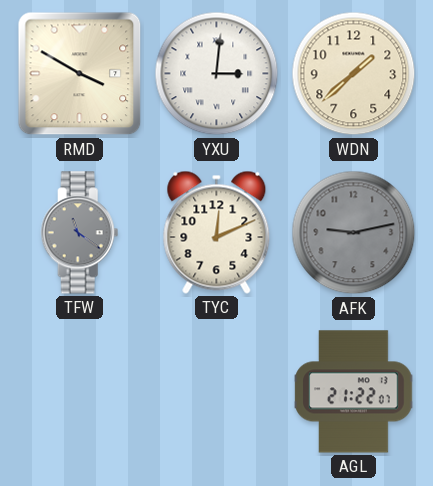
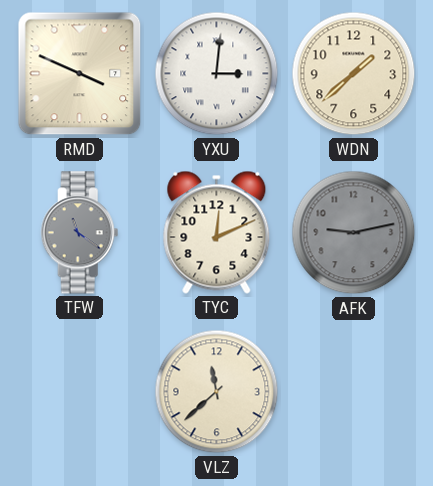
RMD: 3:50 -> 3:49
VLZ: none -> 11:38
AGL: 21:22 -> none
